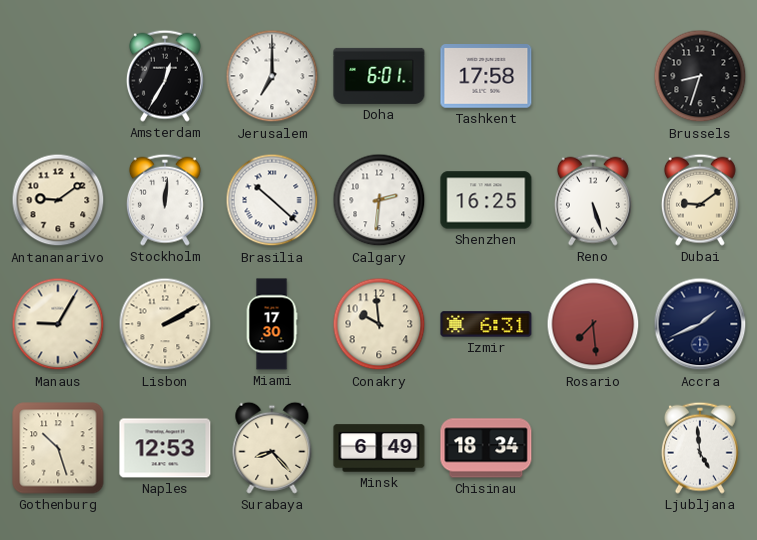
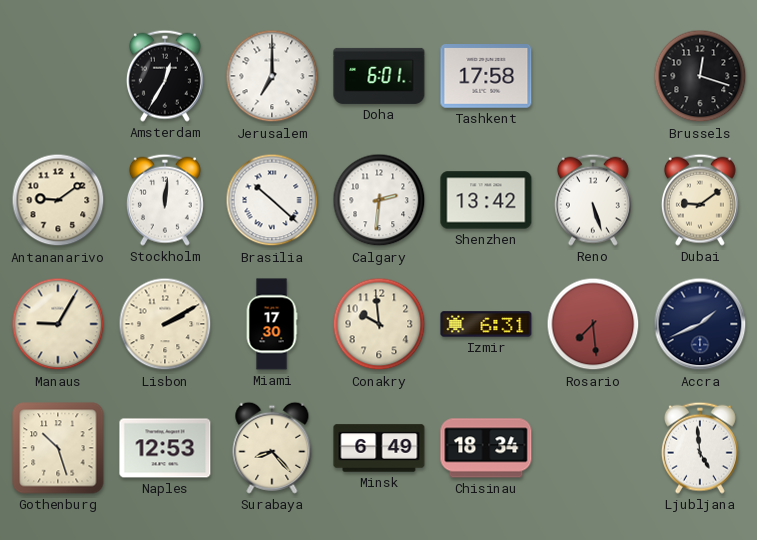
Brussels: 8:33 -> 12:18
Shenzhen: 16:25 -> 13:42
